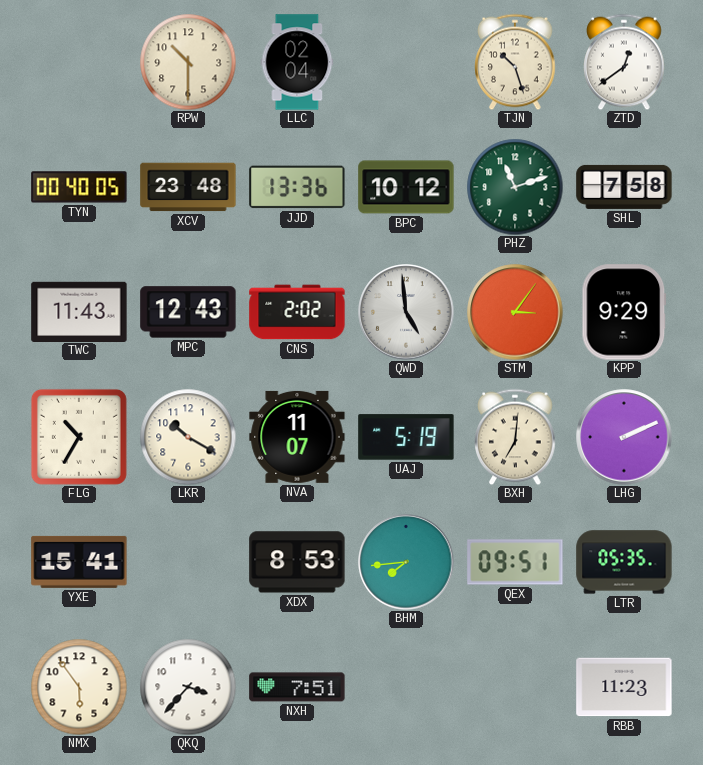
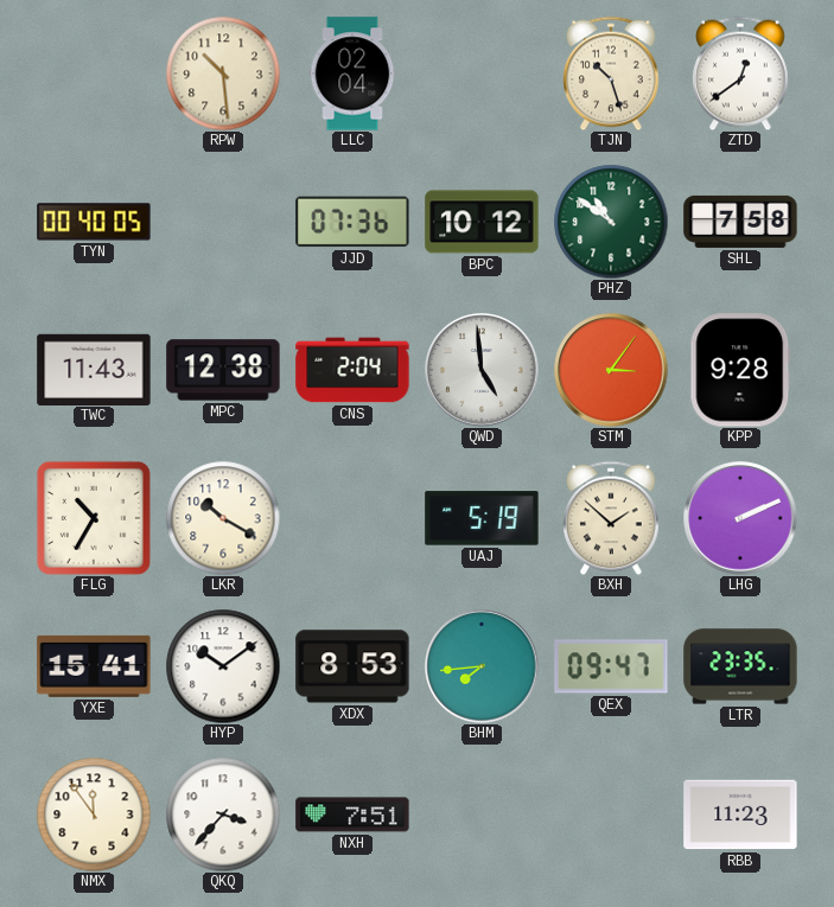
RPW: 10:30 -> 10:29
XCV: 23:48 -> none
JJD: 13:36 -> 07:36
PHZ: 11:12 -> 10:51
MPC: 12:43 -> 12:38
CNS: 2:02 -> 2:04
KPP: 9:29 -> 9:28
NVA: 11:07 -> none
BXH: 7:01 -> 1:52
HYP: none -> 10:09
QEX: 09:51 -> 09:47
LTR: 05:35 -> 23:35
NMX: 5:54 -> 11:54
